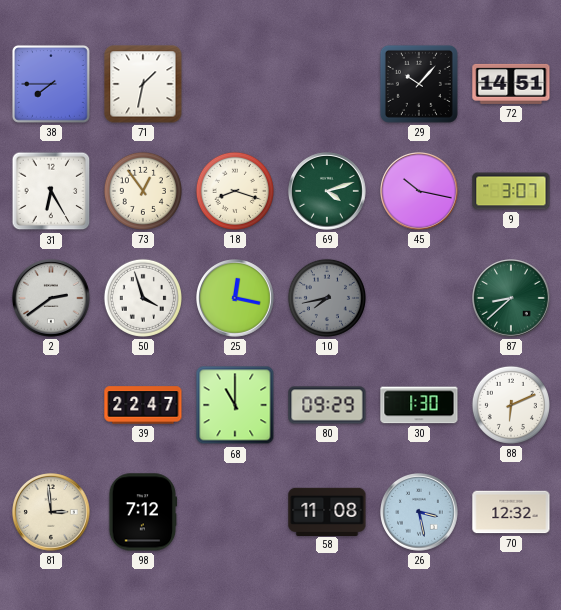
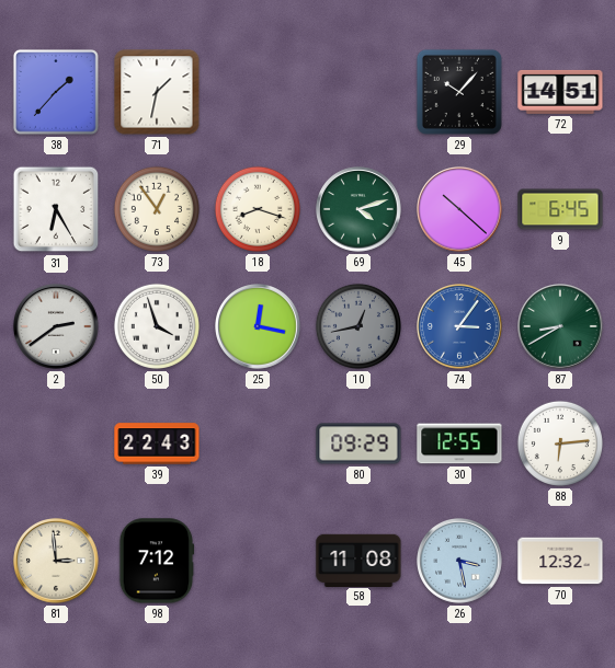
38: 7:45 -> 1:37
45: 10:17 -> 10:22
9: 3:07 -> 6:45
10: 7:43 -> 12:43
74: none -> 3:06
87: 8:38 -> 8:40
39: 22:47 -> 22:43
68: 11:00 -> none
30: 1:30 -> 12:55
88: 6:11 -> 6:14
